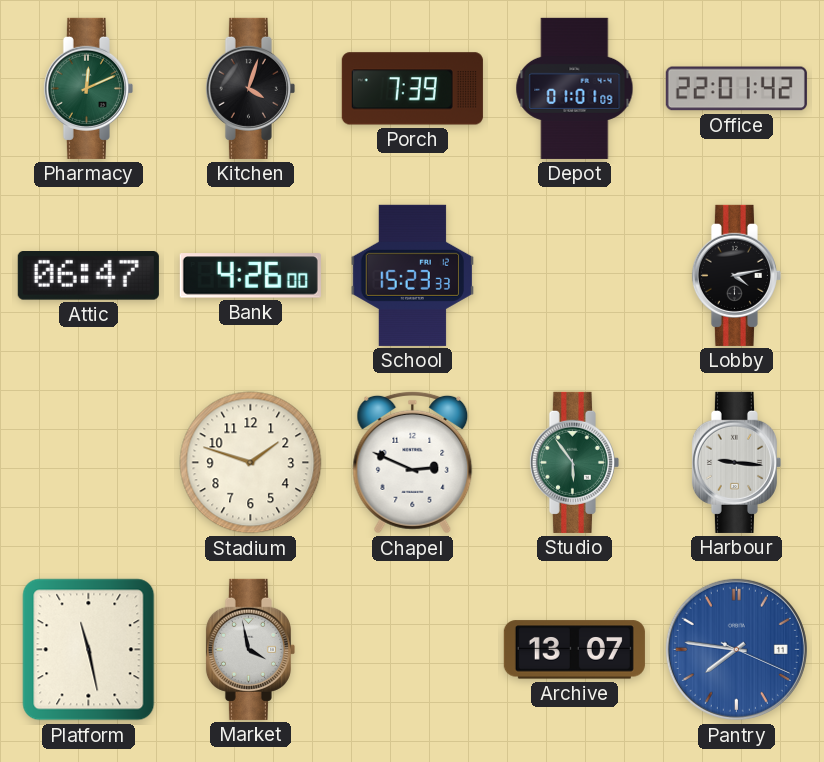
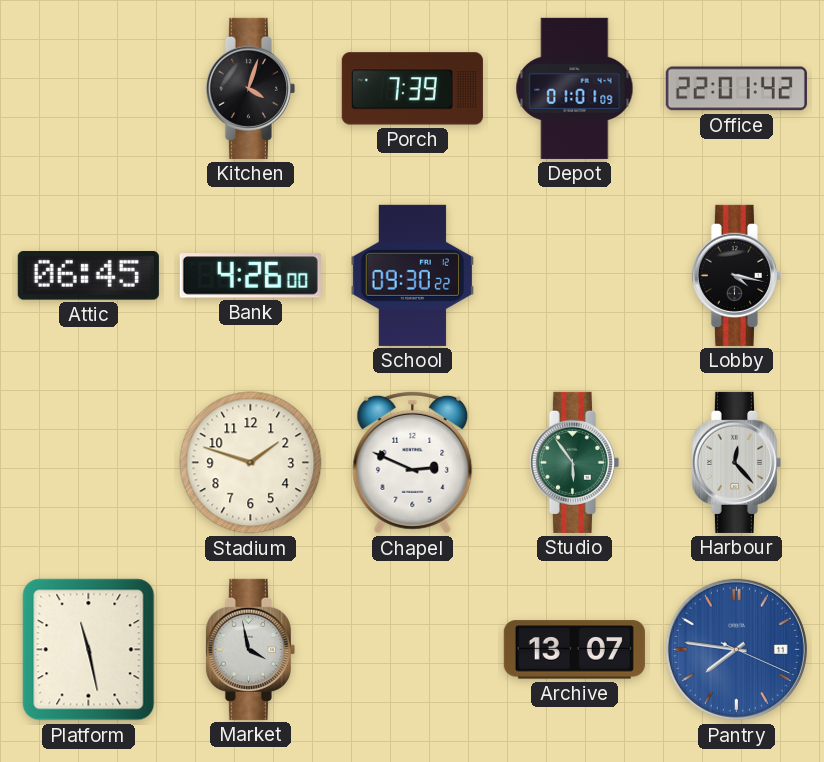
Pharmacy: 12:11 -> none
Attic: 06:47 -> 06:45
School: 15:23 -> 09:30
Lobby: 4:13 -> 4:17
Harbour: 9:16 -> 12:23
